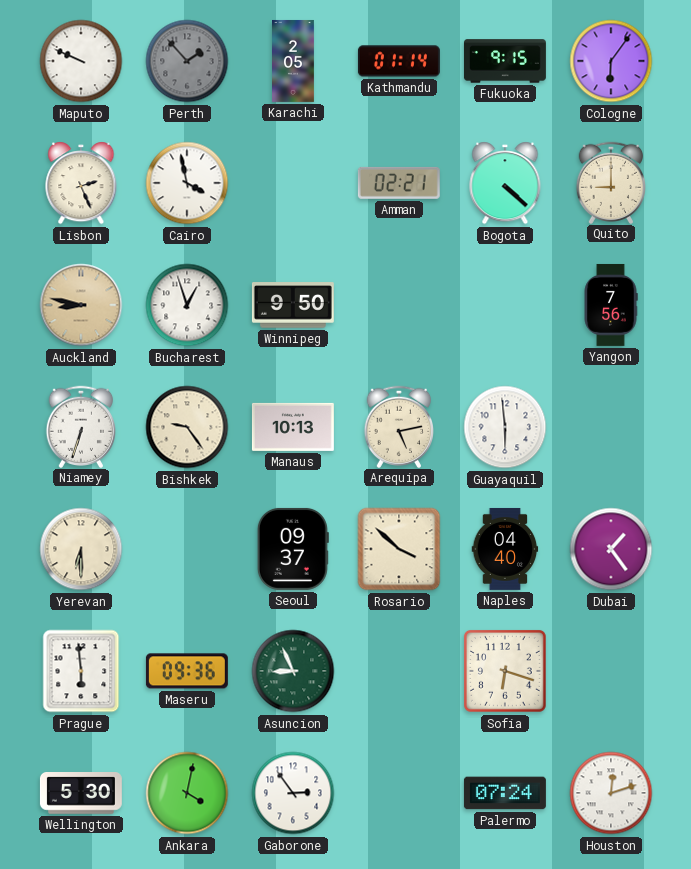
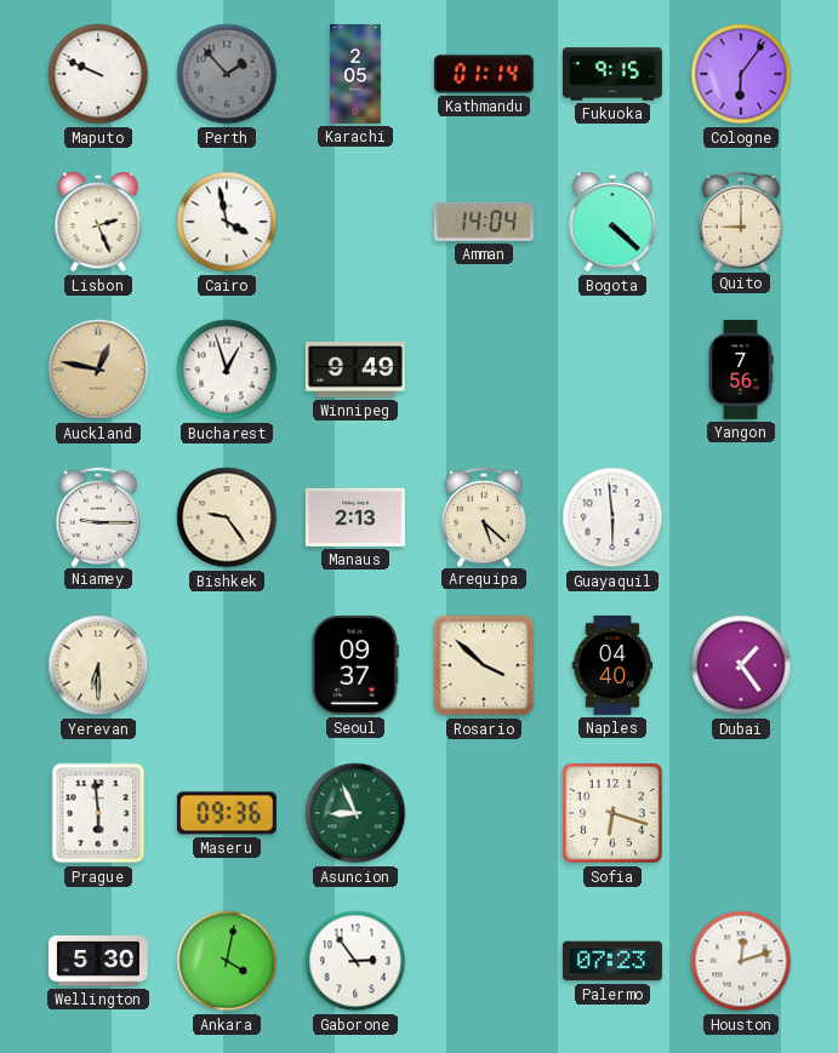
Amman: 02:21 -> 14:04
Auckland: 8:47 -> 12:47
Winnipeg: 9:50 -> 9:49
Niamey: 6:33 -> 9:15
Manaus: 10:13 -> 2:13
Arequipa: 5:13 -> 5:22
Palermo: 07:24 -> 07:23
